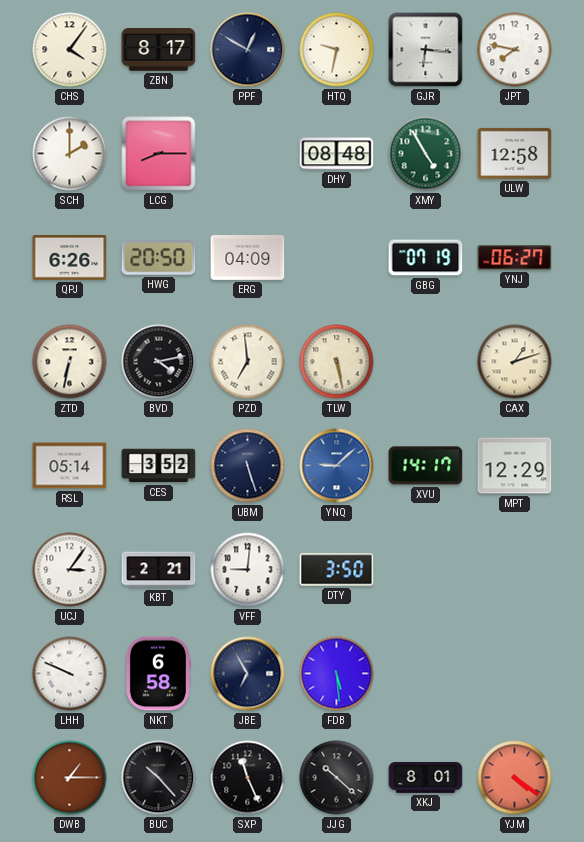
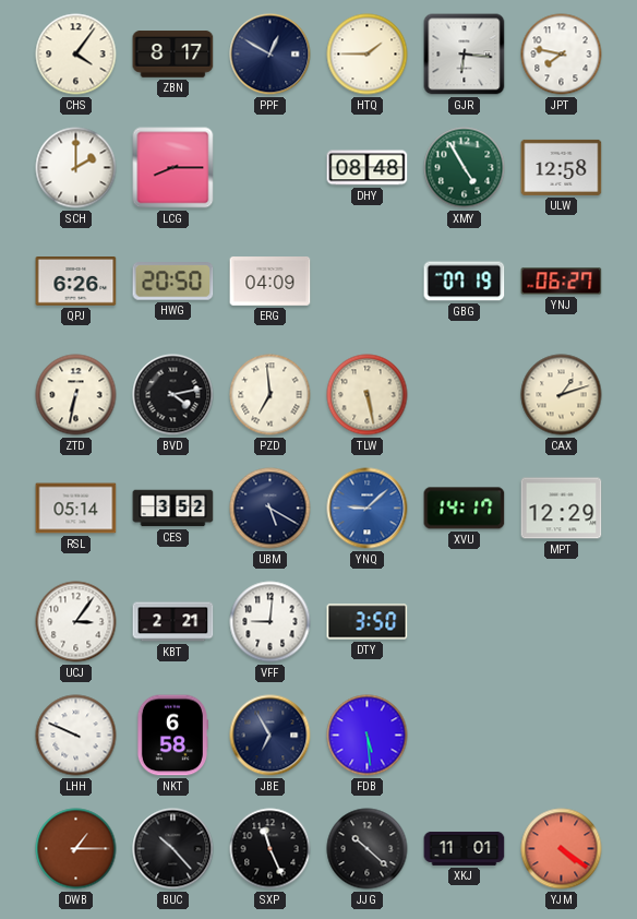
HTQ: 9:32 -> 1:45
UBM: 5:27 -> 5:20
XKJ: 8:01 -> 11:01
